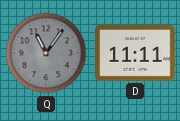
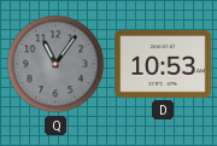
D: 11:11 -> 10:53
